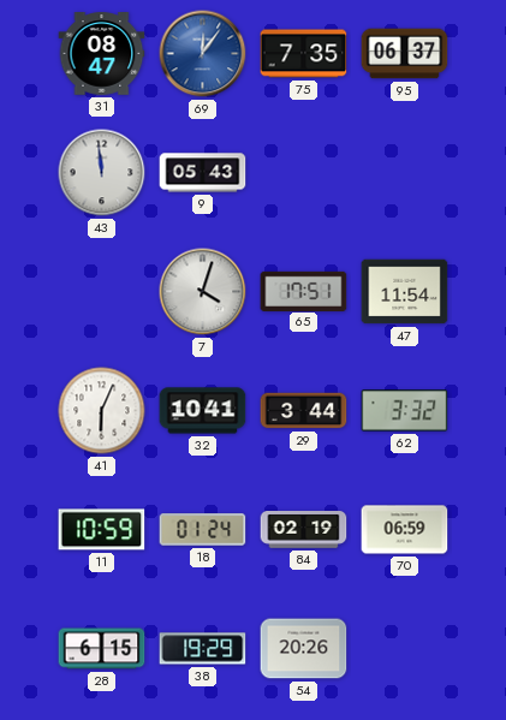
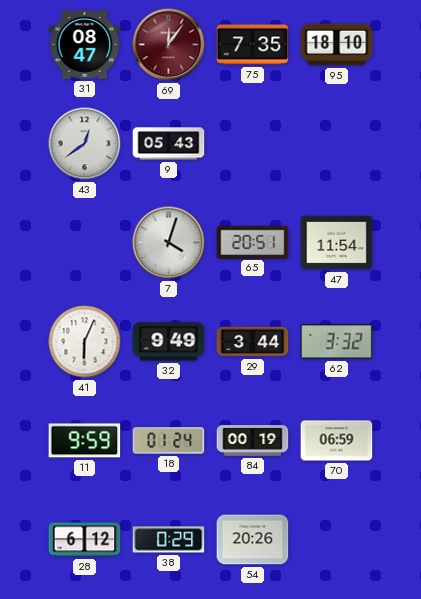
69 dial: blue -> burgundy
95: 06:37 -> 18:10
43: 11:59 -> 12:39
65: 17:51 -> 20:51
32: 10:41 -> 9:49
11: 10:59 -> 9:59
84: 02:19 -> 00:19
28: 6:15 -> 6:12
38: 19:29 -> 0:29
